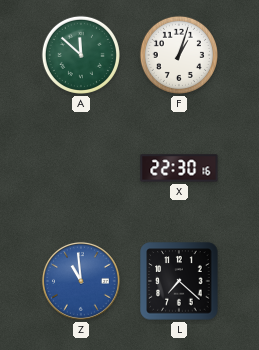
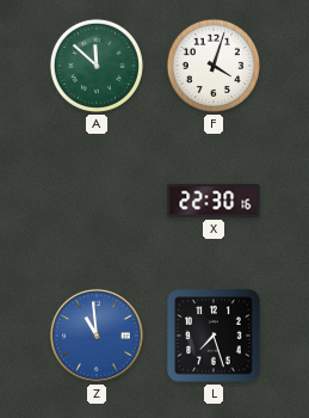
F: 1:03 -> 4:03
L: 7:22 -> 7:27
